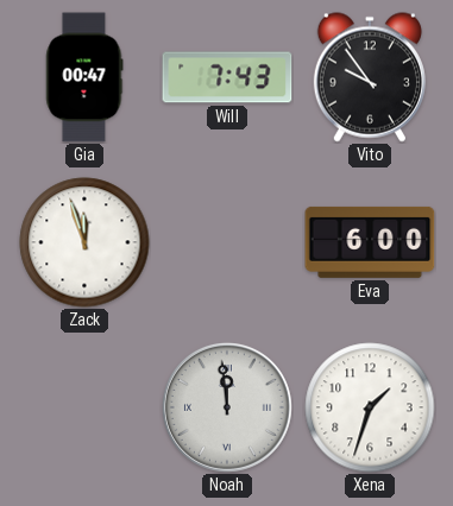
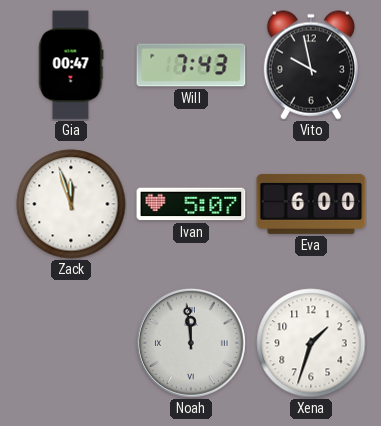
Vito: 9:54 -> 9:58
Ivan: none -> 5:07
